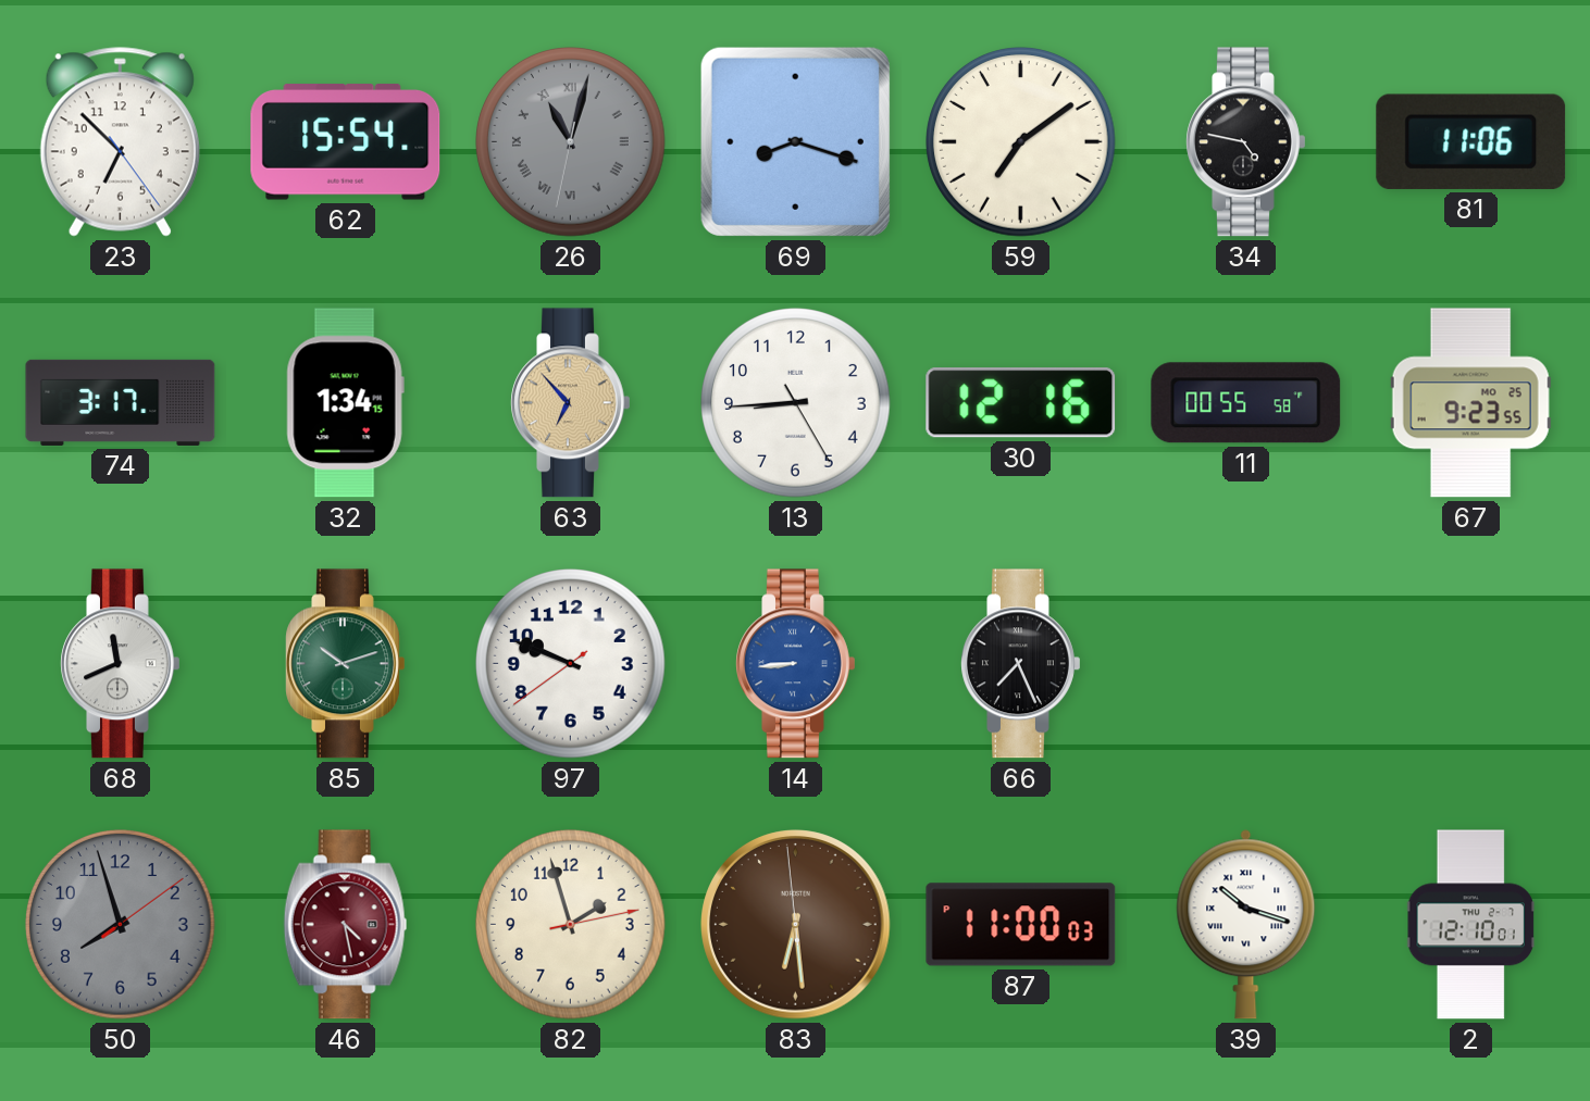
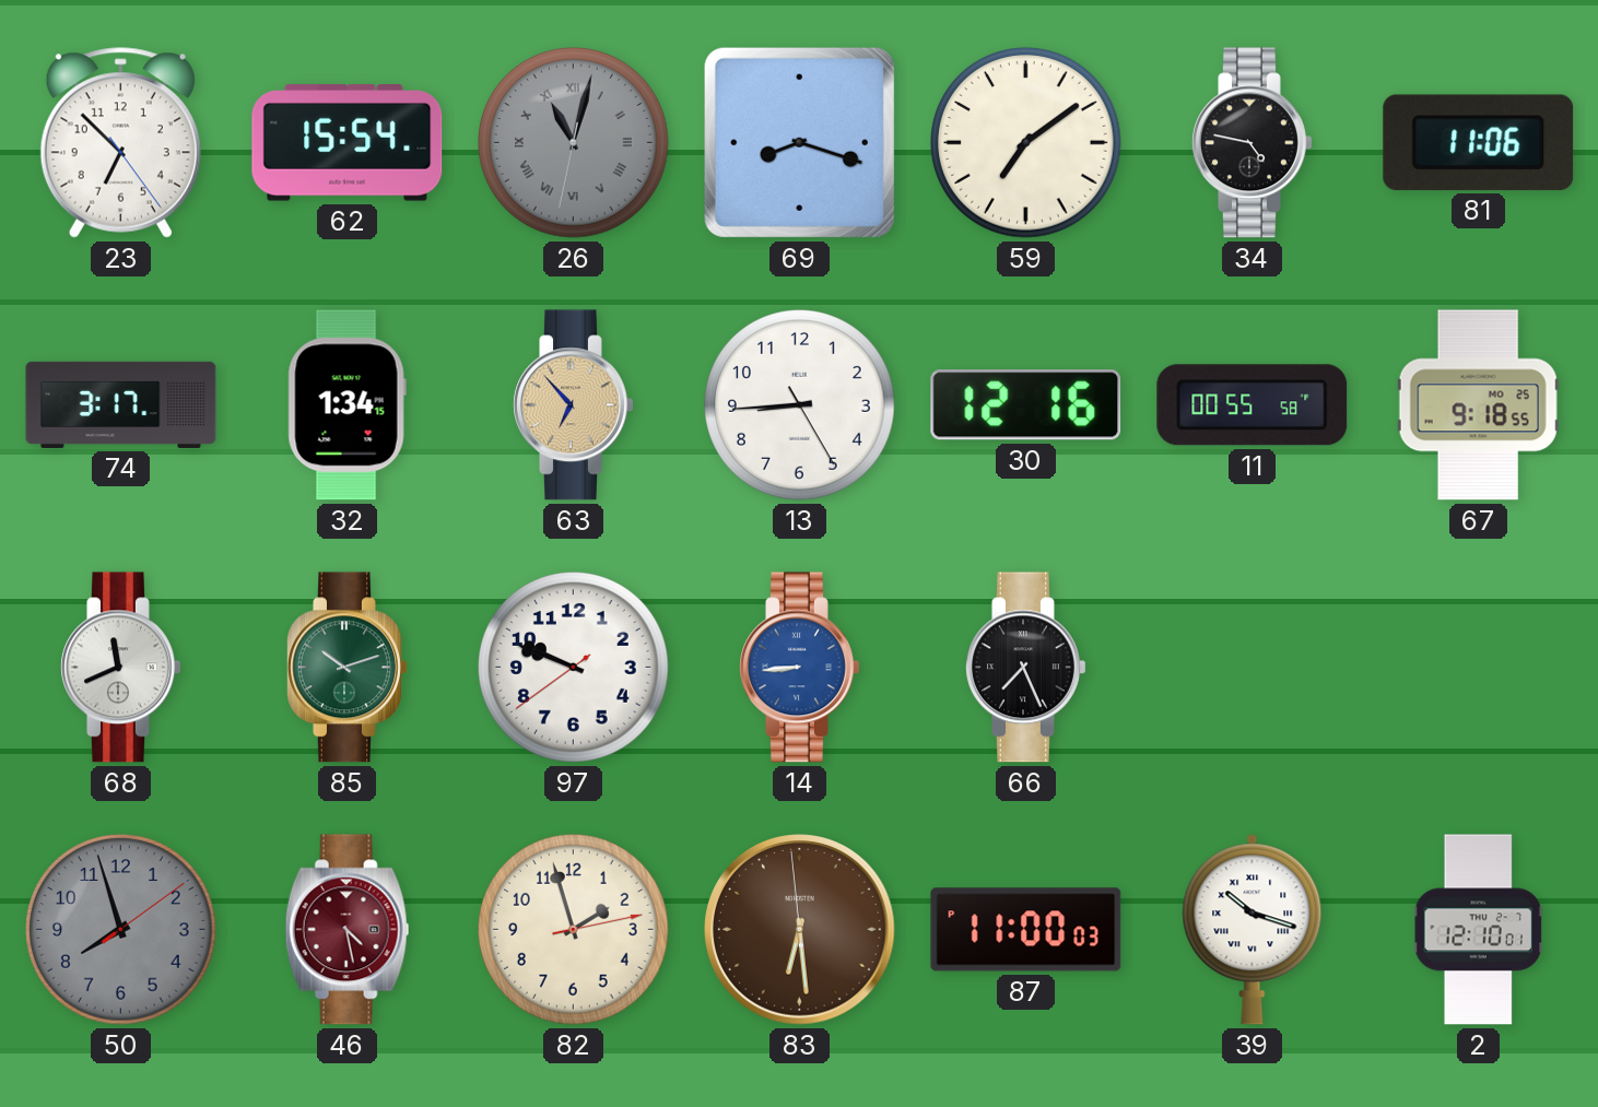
67: 9:23 -> 9:18
